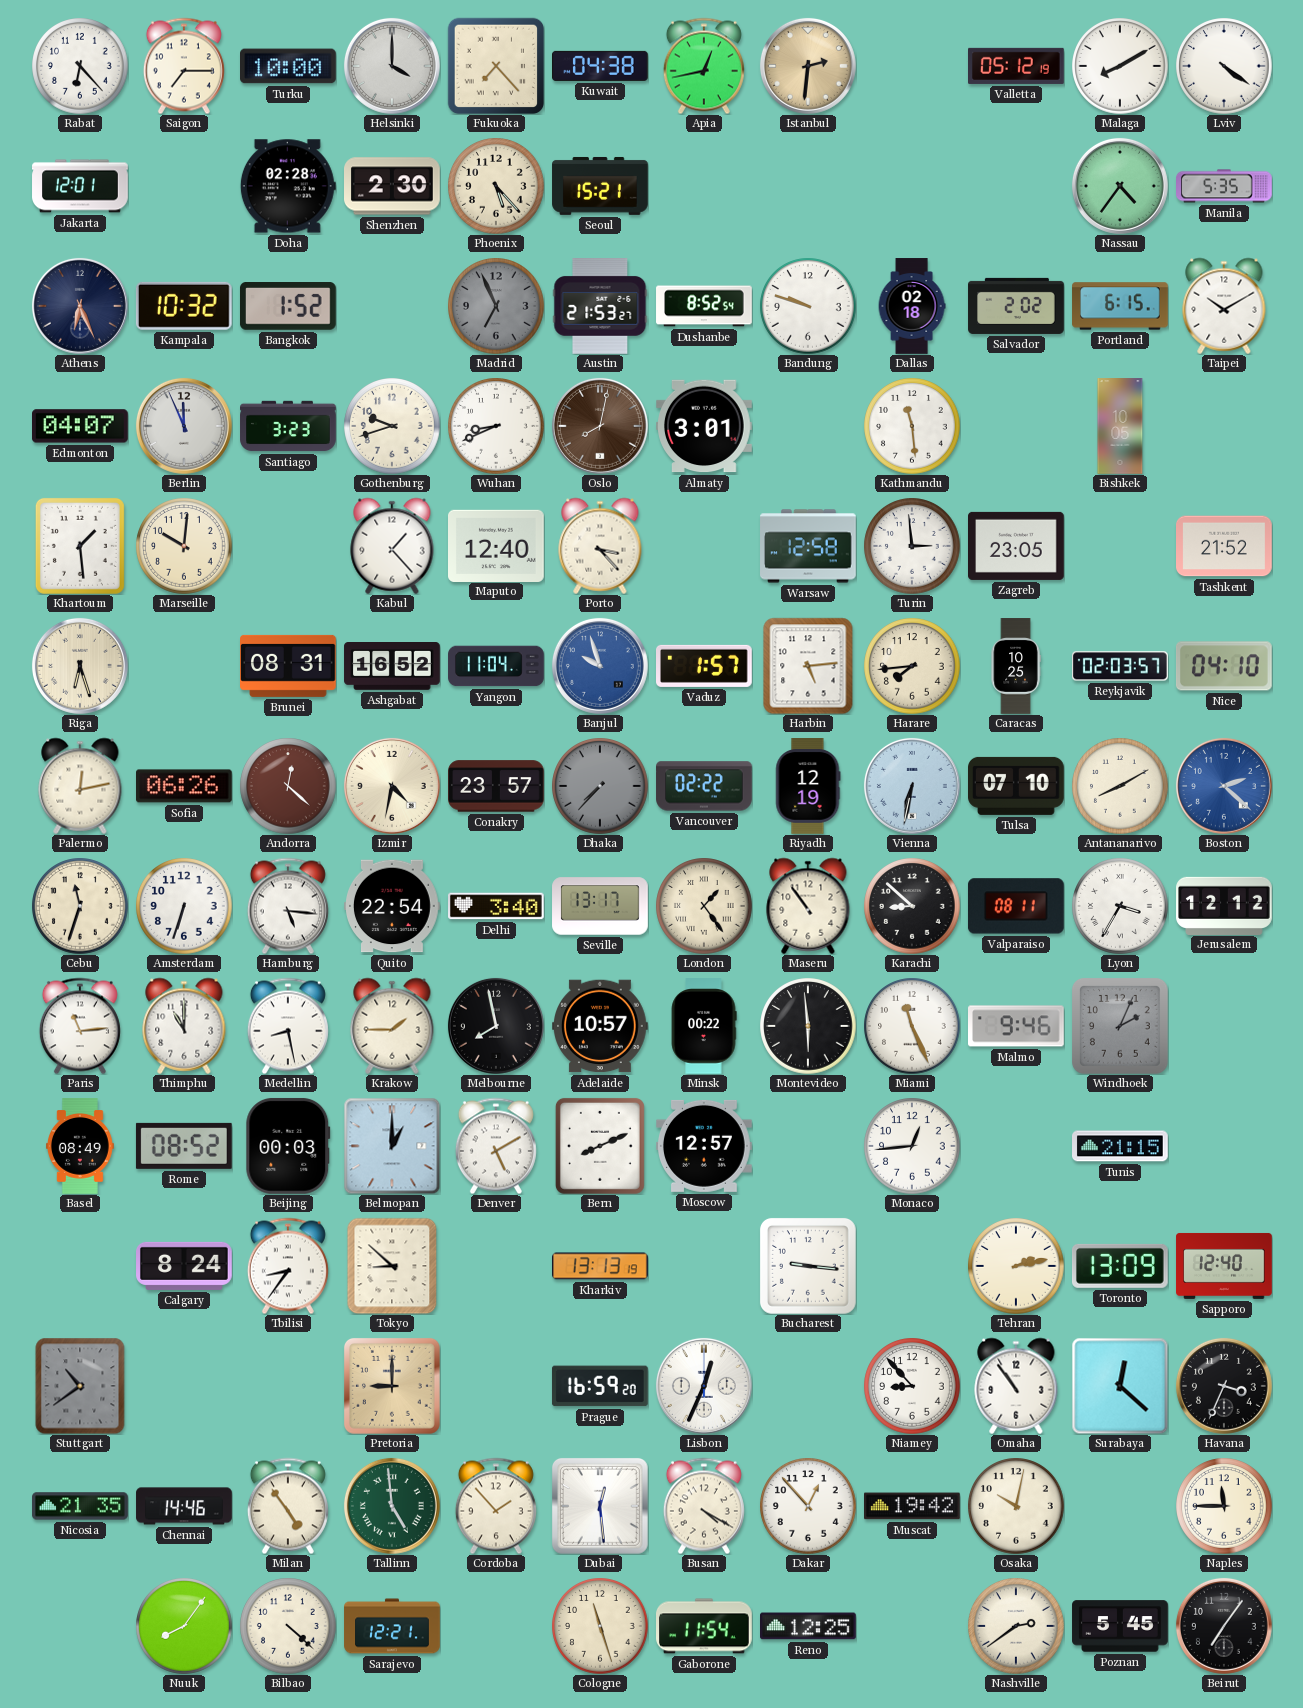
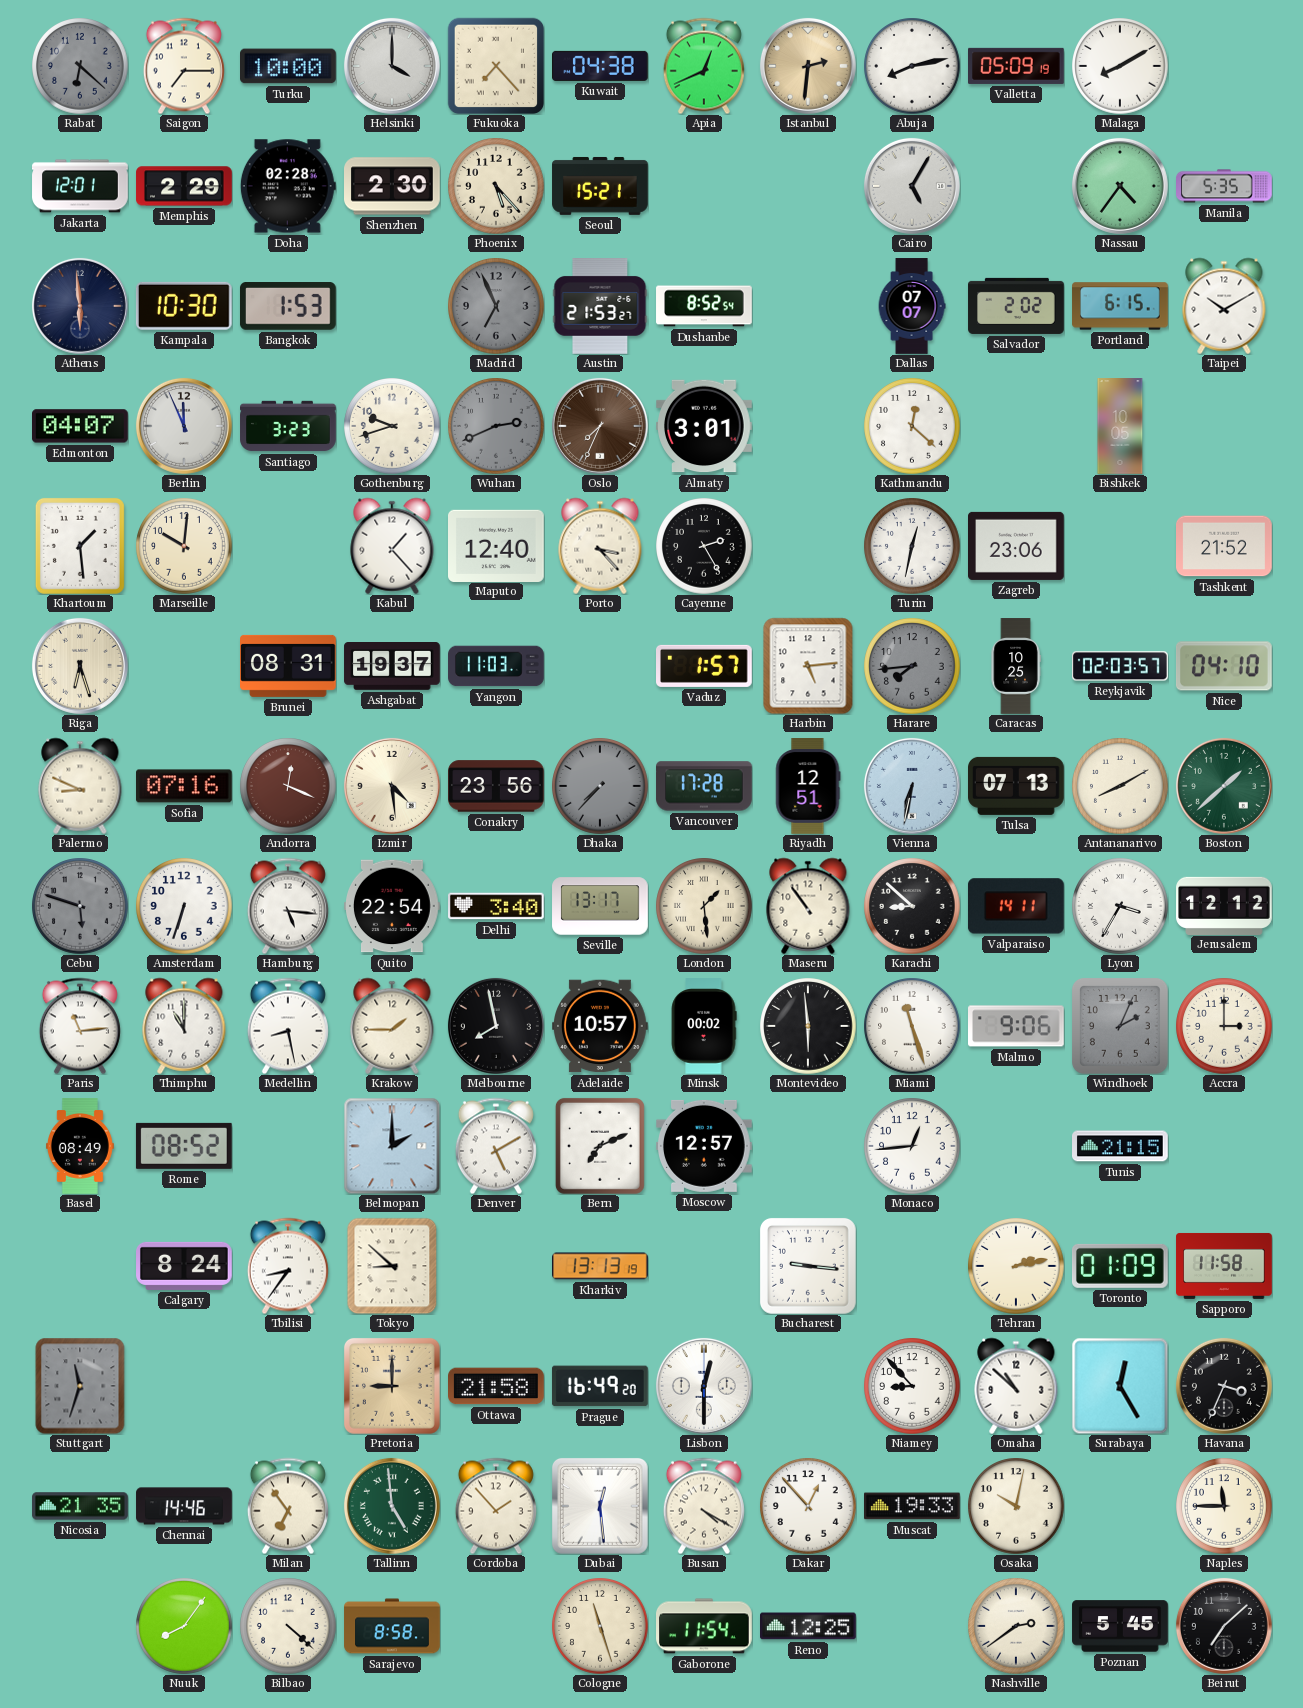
Rabat: 6:23 -> 6:22
Rabat dial: white -> grey
Apia: 12:43 -> 12:41
Abuja: none -> 8:13
Valletta: 05:12 -> 05:09
Lviv: 4:21 -> none
Memphis: none -> 2:29
Cairo: none -> 5:05
Athens: 6:26 -> 5:59
Kampala: 10:32 -> 10:30
Bangkok: 1:52 -> 1:53
Bandung: 9:48 -> none
Dallas: 02:18 -> 07:07
Wuhan: 8:41 -> 2:41
Wuhan dial: white -> grey
Oslo: 8:02 -> 7:34
Kathmandu: 11:29 -> 12:22
Cayenne: none -> 2:25
Warsaw: 12:58 -> none
Turin: 2:59 -> 12:32
Zagreb: 23:05 -> 23:06
Ashgabat: 16:52 -> 19:37
Yangon: 11:04 -> 11:03
Banjul: 9:57 -> none
Harare dial: cream -> grey
Palermo: 12:13 -> 8:49
Sofia: 06:26 -> 07:16
Andorra: 12:22 -> 12:19
Izmir: 4:32 -> 4:29
Conakry: 23:57 -> 23:56
Vancouver: 02:22 -> 17:28
Riyadh: 12:19 -> 12:51
Tulsa: 07:10 -> 07:13
Boston: 2:22 -> 1:38
Boston dial: blue -> green
Cebu: 11:33 -> 5:48
Cebu dial: cream -> grey
London: 1:24 -> 1:29
Valparaiso: 08:11 -> 14:11
Minsk: 00:22 -> 00:02
Miami: 11:26 -> 11:27
Malmo: 9:46 -> 9:06
Accra: none -> 3:00
Beijing: 00:03 -> none
Belmopan: 1:00 -> 2:00
Bern: 8:11 -> 7:11
Toronto: 13:09 -> 01:09
Sapporo: 12:40 -> 11:58
Stuttgart: 10:39 -> 11:33
Ottawa: none -> 21:58
Prague: 16:59 -> 16:49
Lisbon: 12:34 -> 12:30
Omaha: 10:54 -> 10:52
Surabaya: 12:22 -> 12:25
Milan: 4:54 -> 6:54
Muscat: 19:42 -> 19:33
Sarajevo: 12:21 -> 8:58
Beirut: 7:06 -> 7:08
